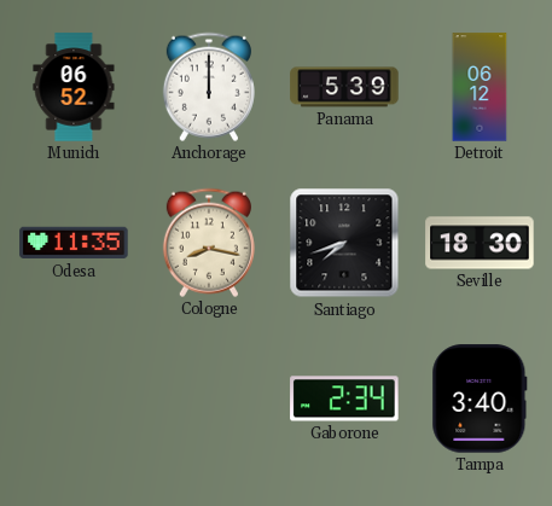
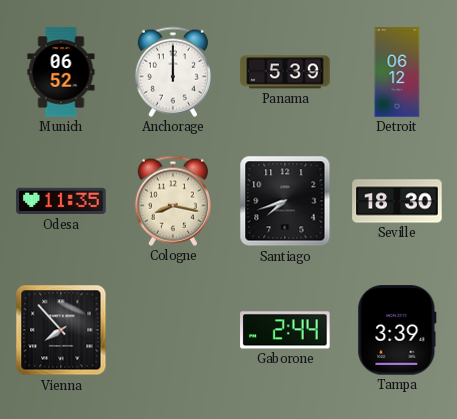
Vienna: none -> 7:53
Gaborone: 2:34 -> 2:44
Tampa: 3:40 -> 3:39
